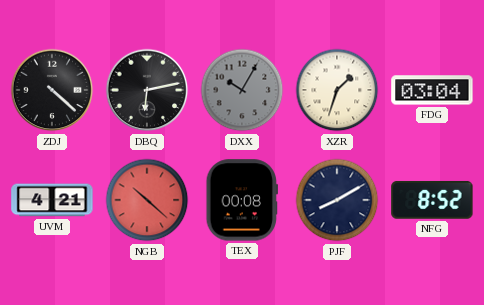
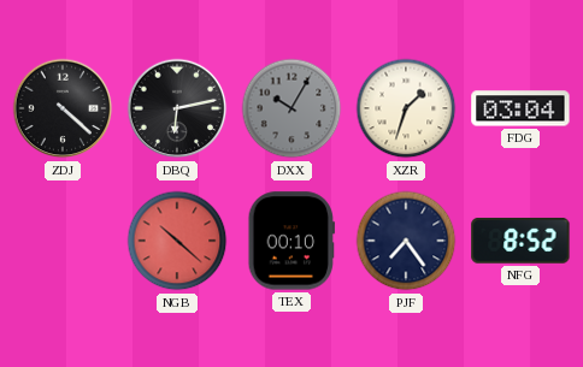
UVM: 4:21 -> none
TEX: 00:08 -> 00:10
PJF: 8:10 -> 7:24
